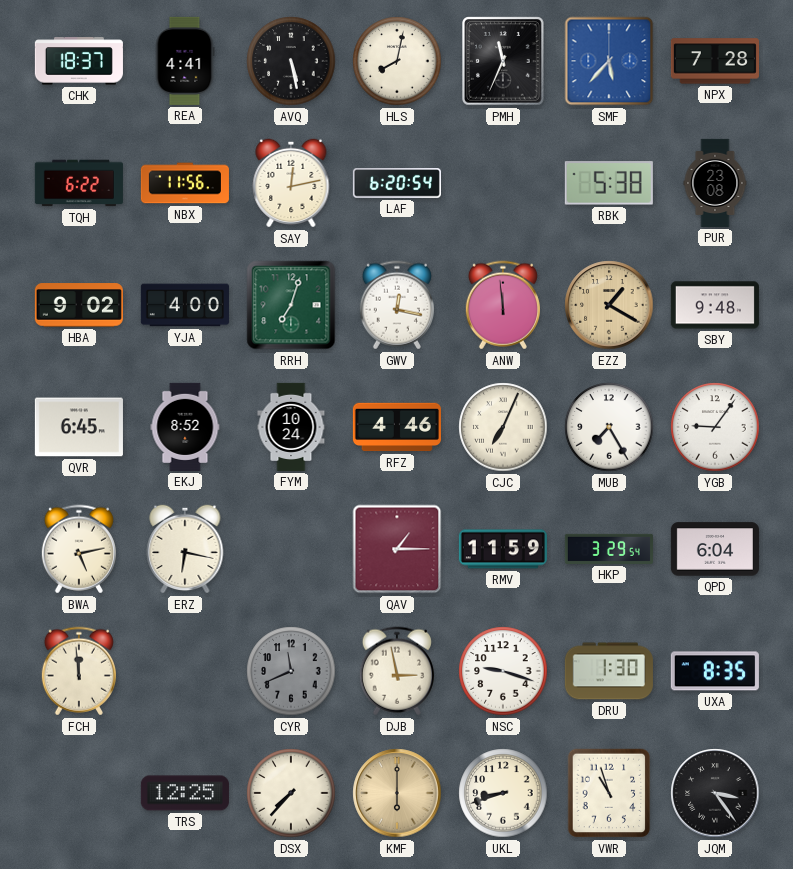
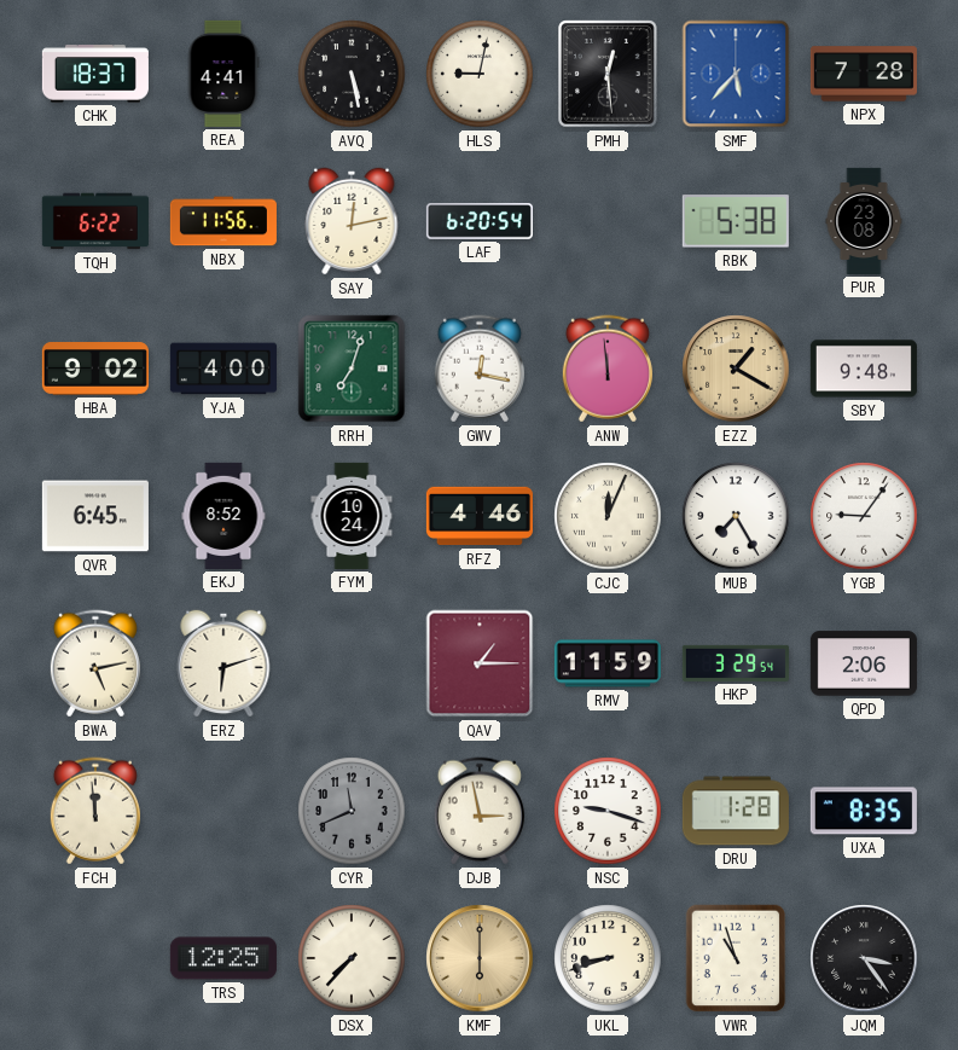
HLS: 8:02 -> 9:02
PMH: 11:34 -> 12:29
CJC: 7:04 -> 12:04
ERZ: 6:17 -> 6:12
QPD: 6:04 -> 2:06
DRU: 1:30 -> 1:28
